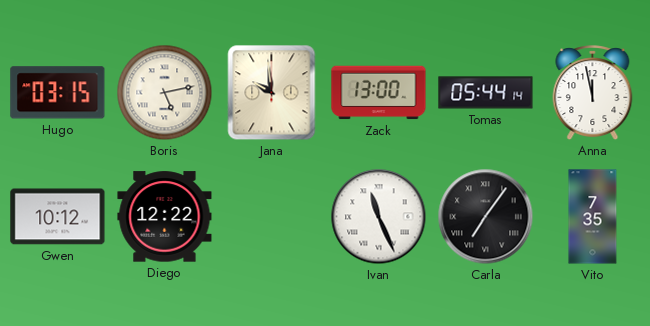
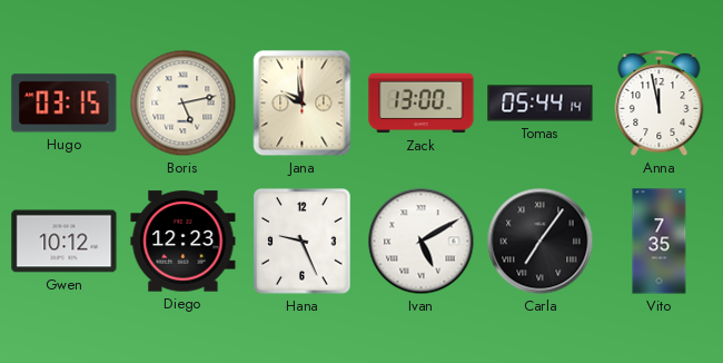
Diego: 12:22 -> 12:23
Hana: none -> 9:26
Ivan: 11:26 -> 5:10
